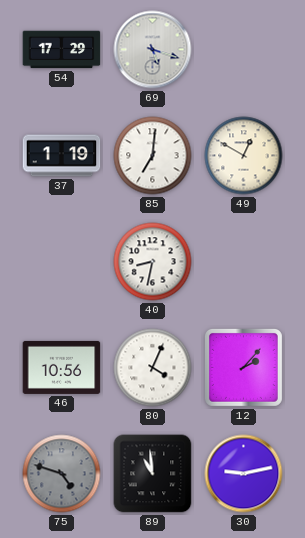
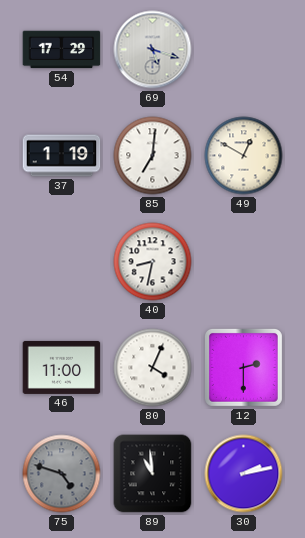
46: 10:56 -> 11:00
12: 2:07 -> 2:30
30: 9:13 -> 2:13
